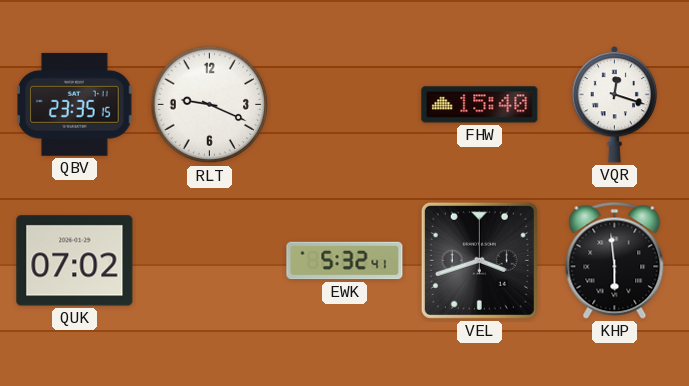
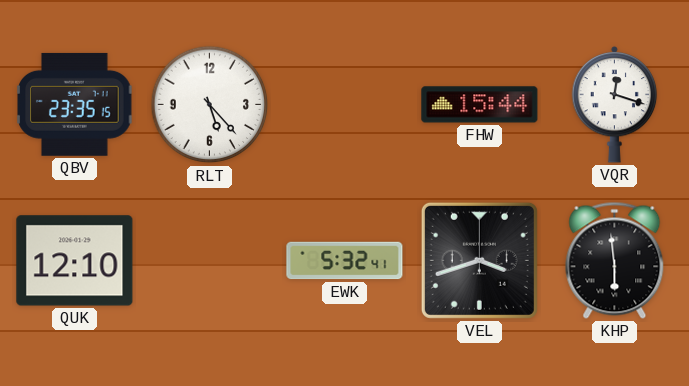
RLT: 9:19 -> 5:23
FHW: 15:40 -> 15:44
QUK: 07:02 -> 12:10
